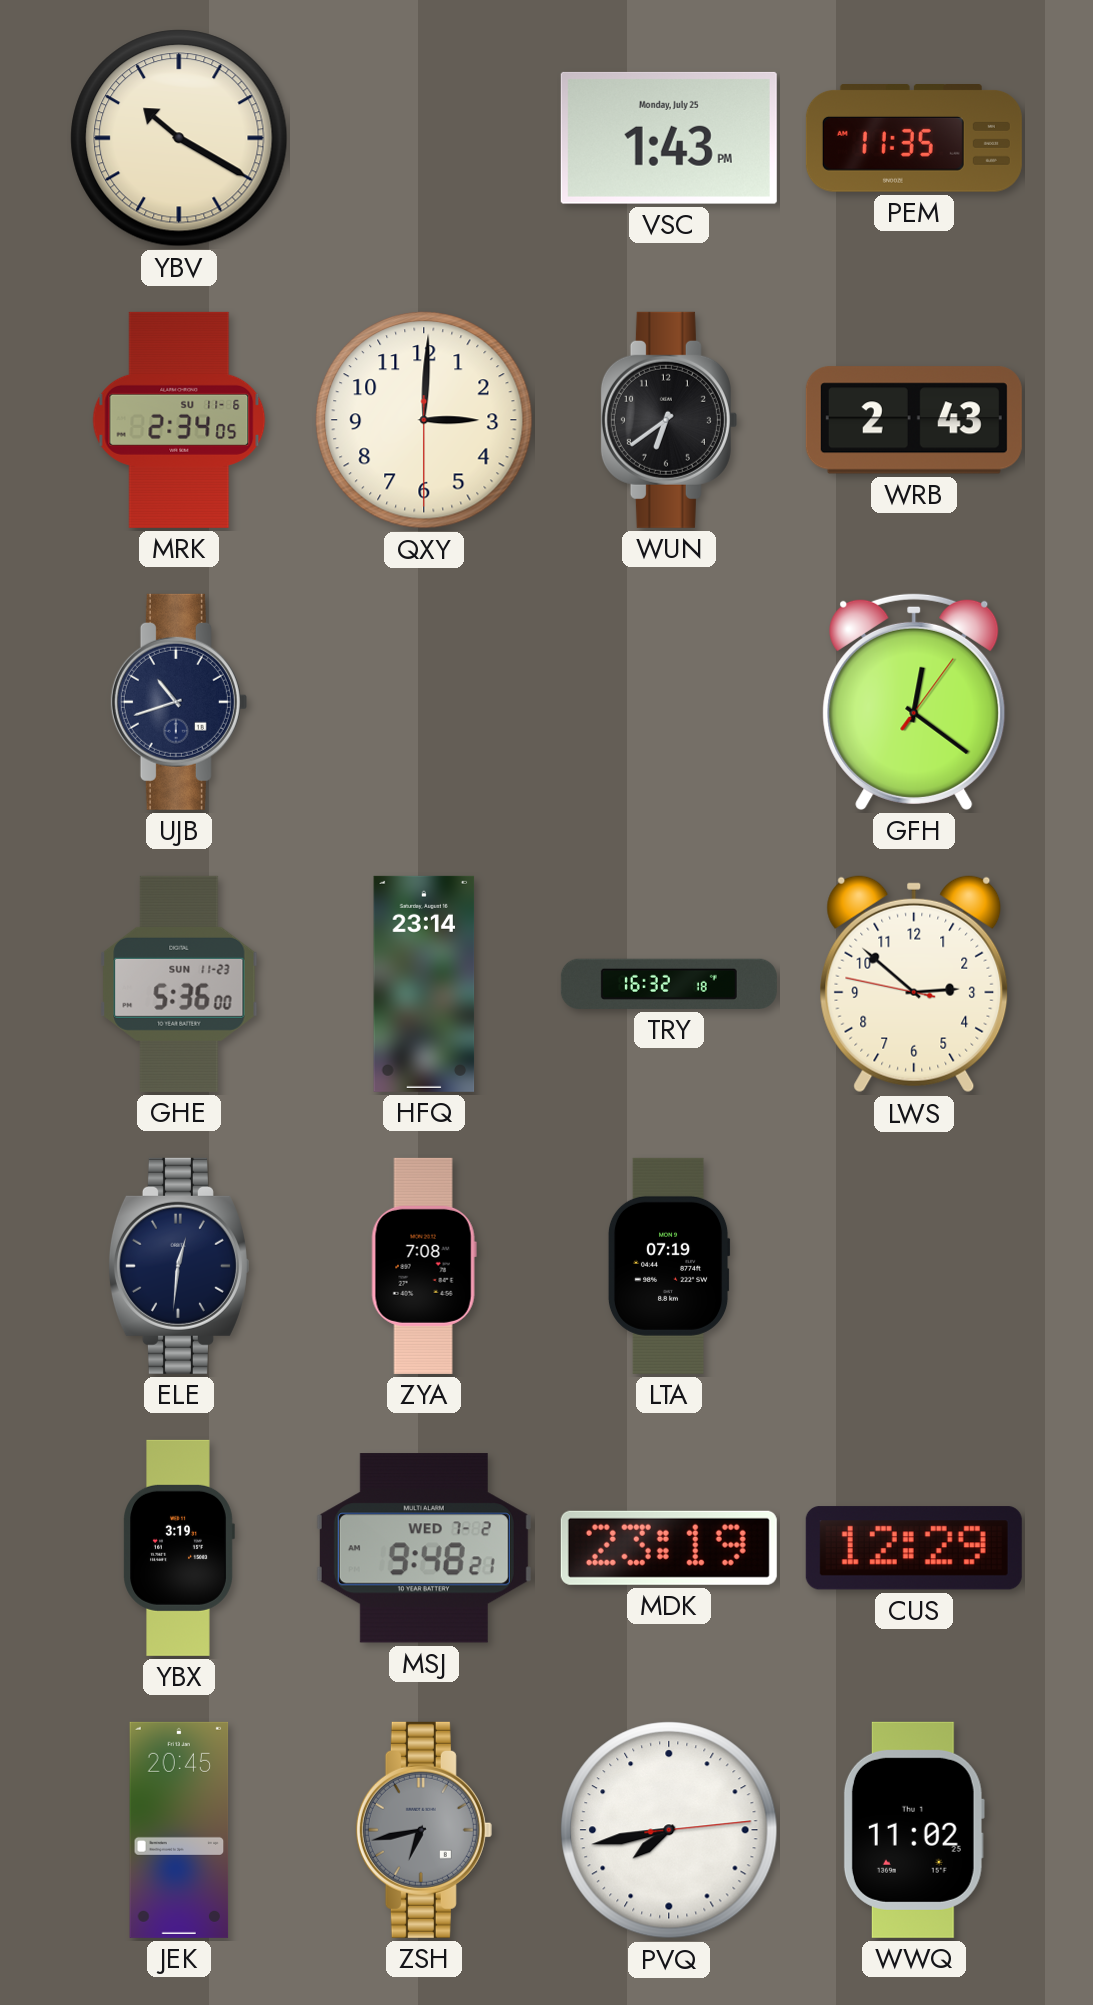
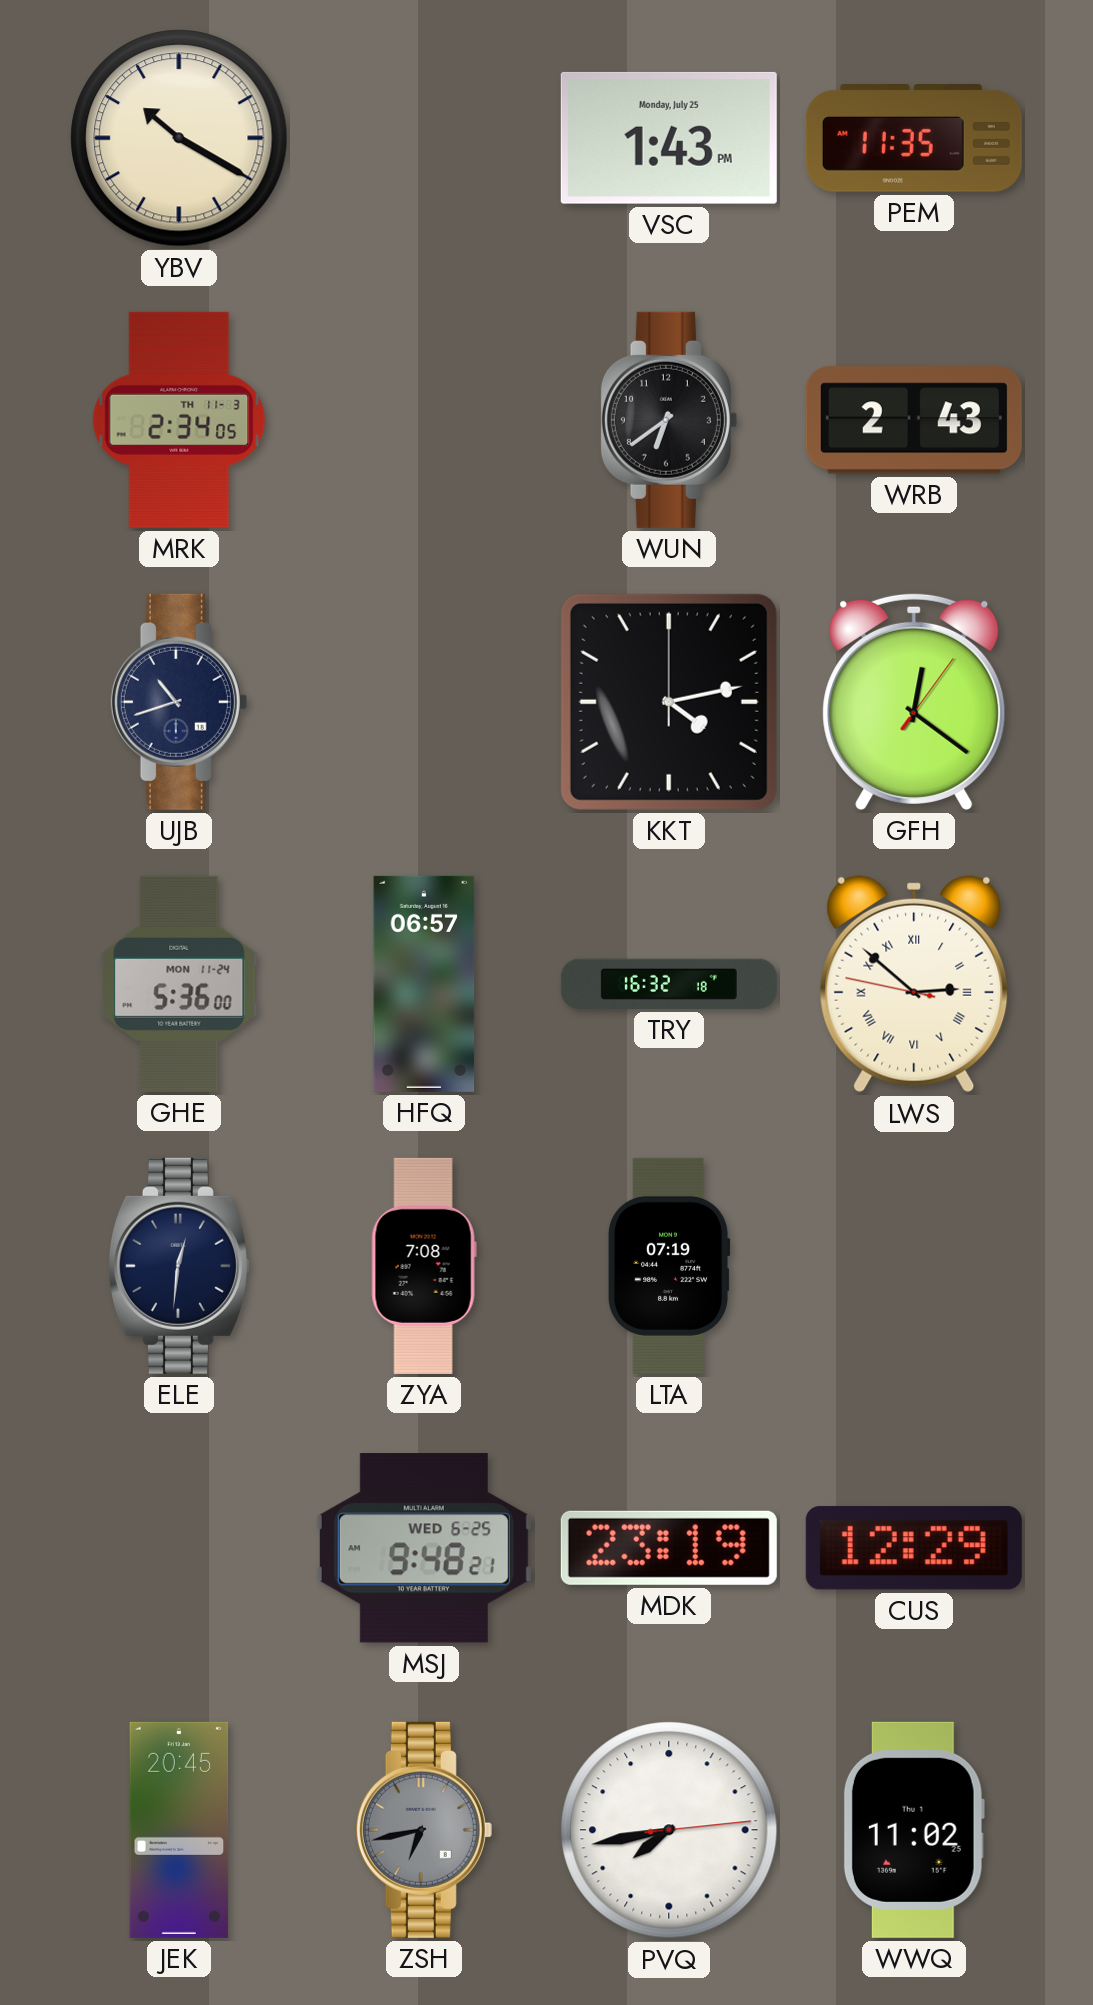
MRK date: SU 11-6 -> TH 11-3
QXY: 3:00 -> none
KKT: none -> 4:13
GHE date: SUN 11-23 -> MON 11-24
HFQ: 23:14 -> 06:57
LWS numerals: Arabic -> Roman
YBX: 3:19 -> none
MSJ date: WED 7-2 -> WED 6-25
